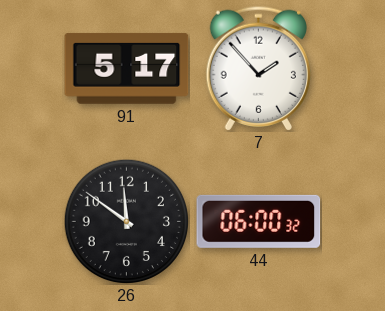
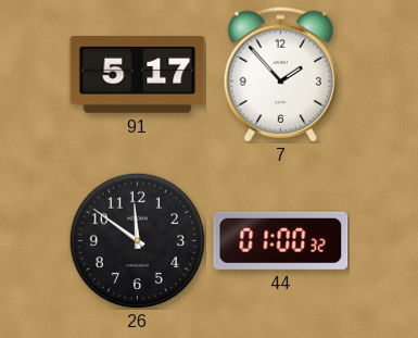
44: 06:00 -> 01:00
